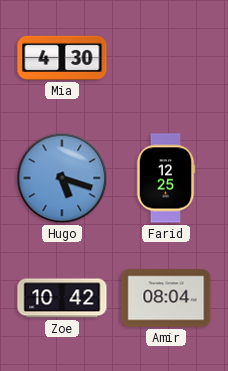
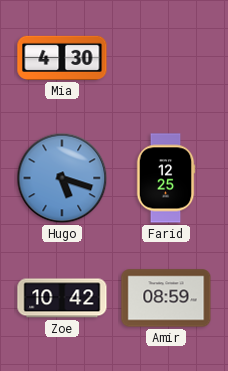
Amir: 08:04 -> 08:59
